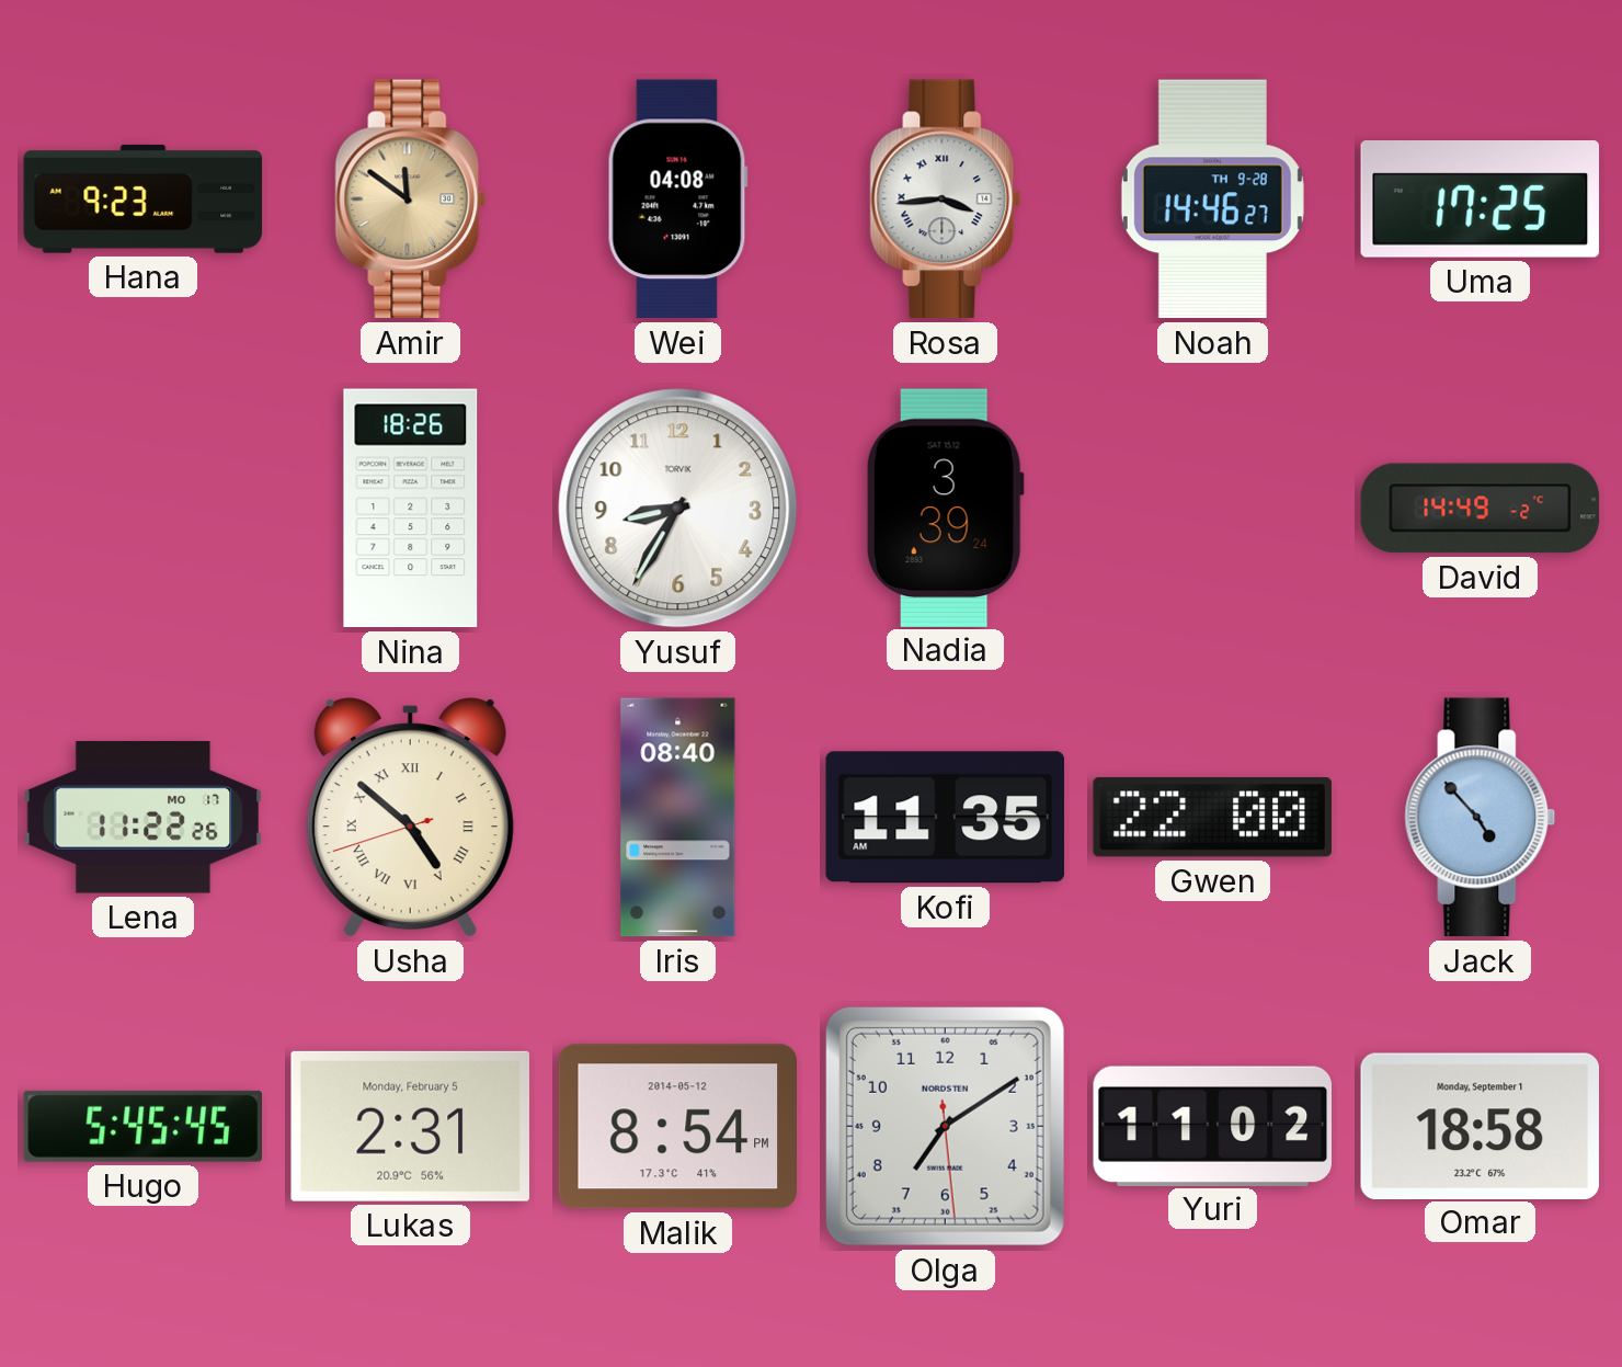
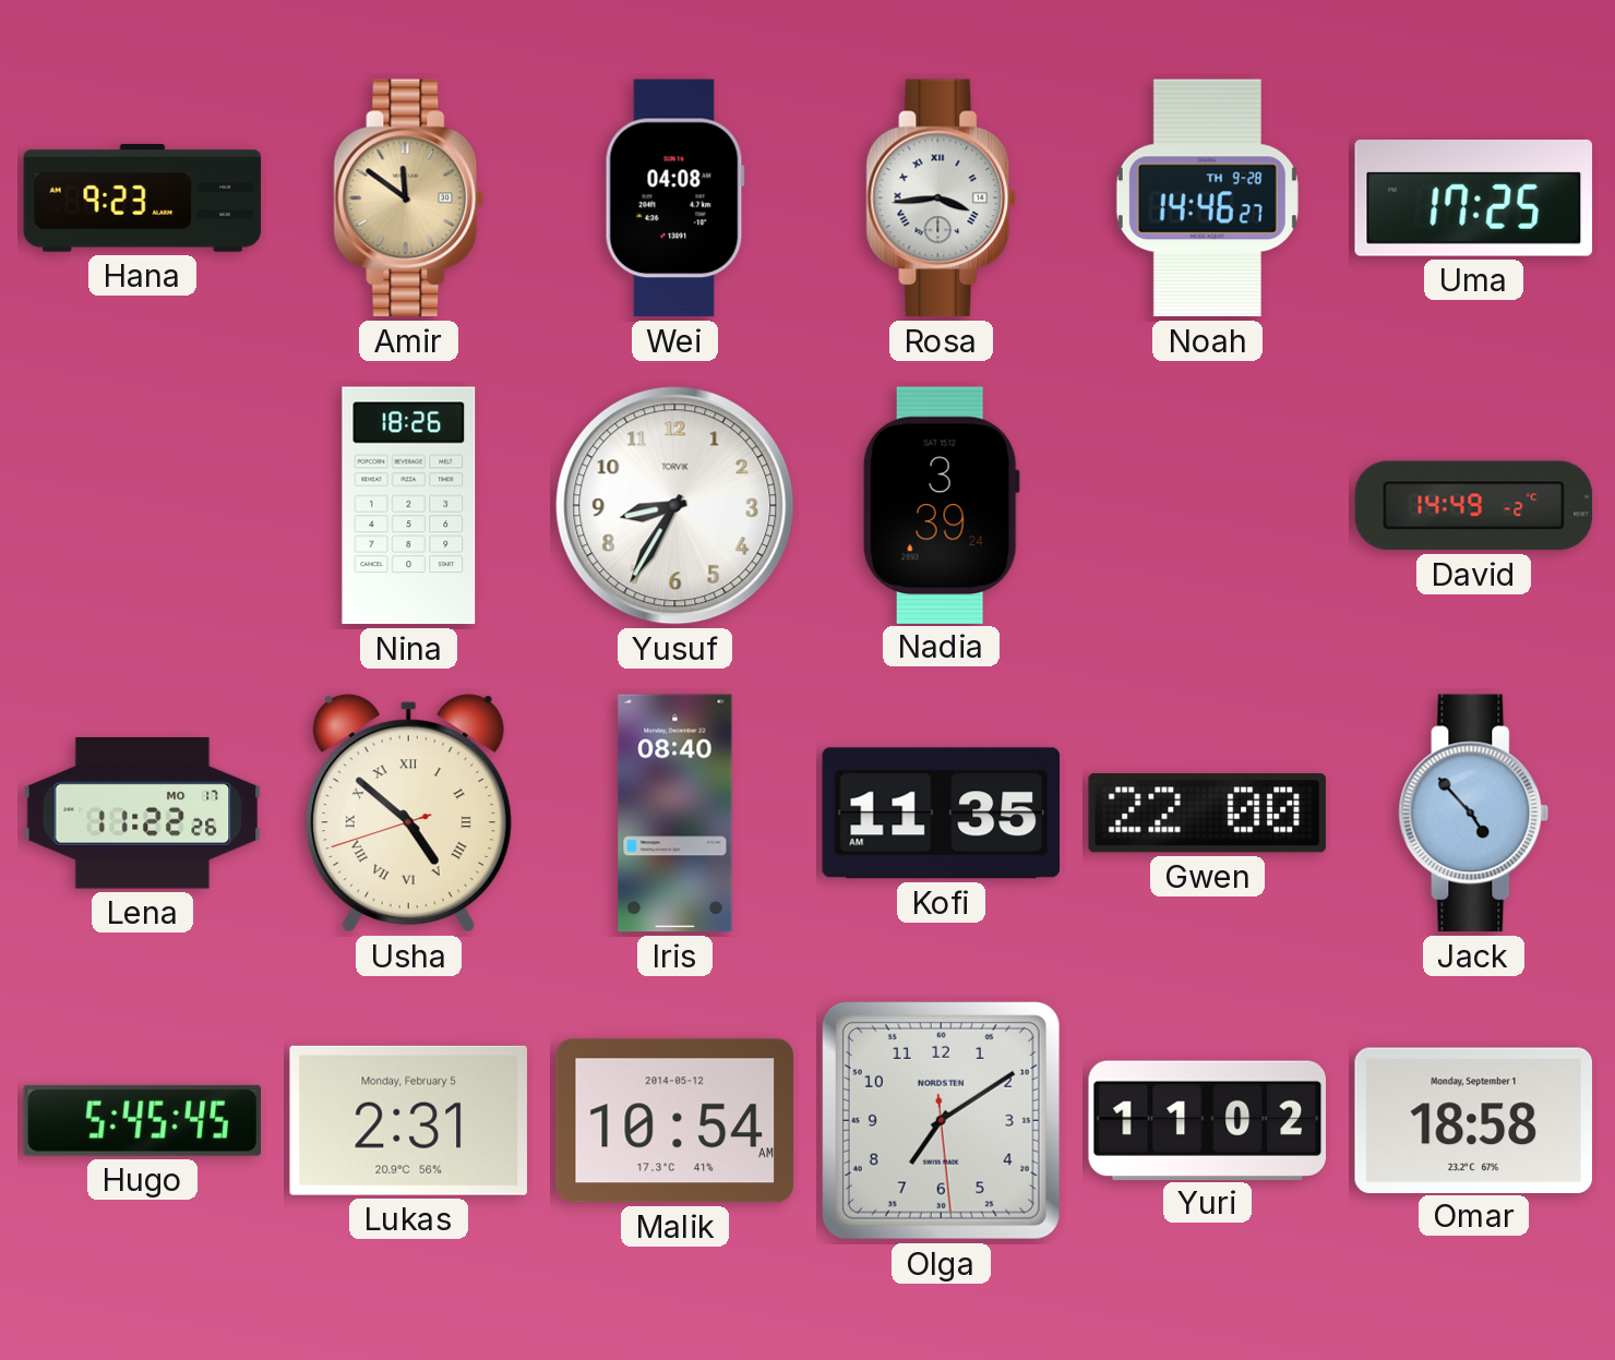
Malik: 8:54 -> 10:54
